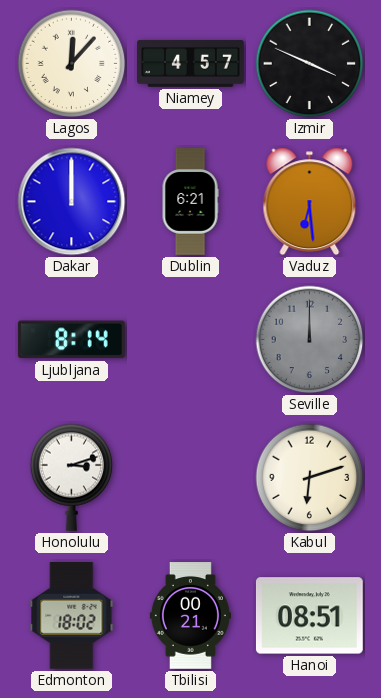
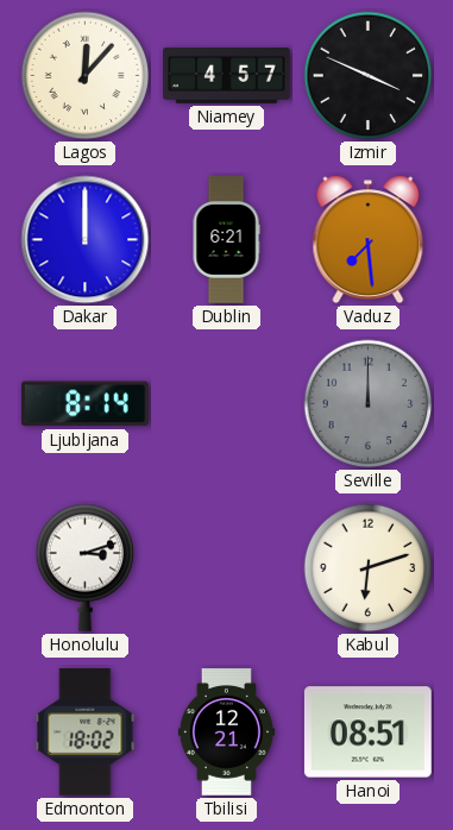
Vaduz: 6:29 -> 7:29
Tbilisi: 00:21 -> 12:21
